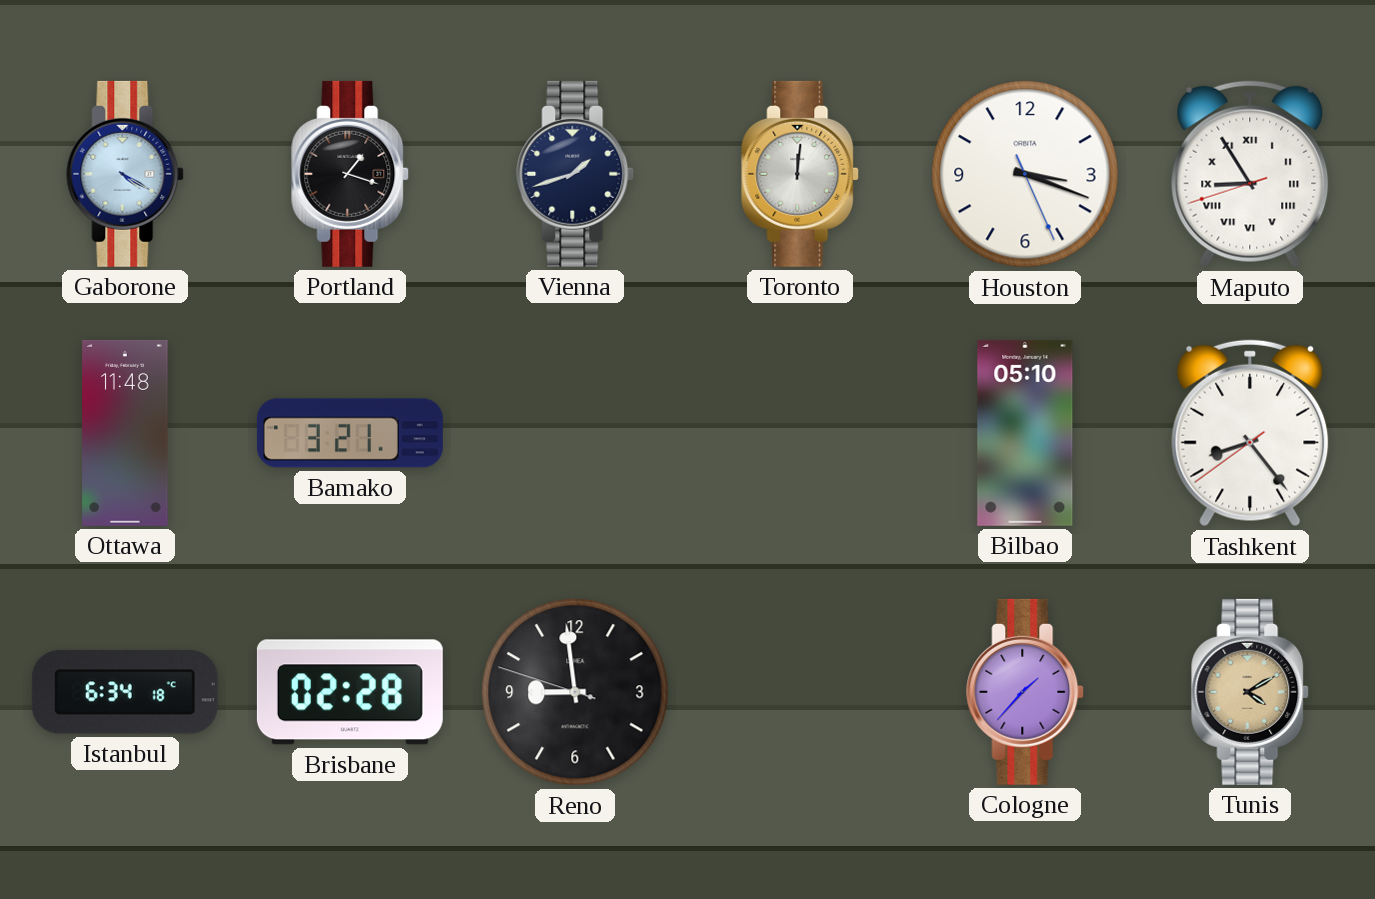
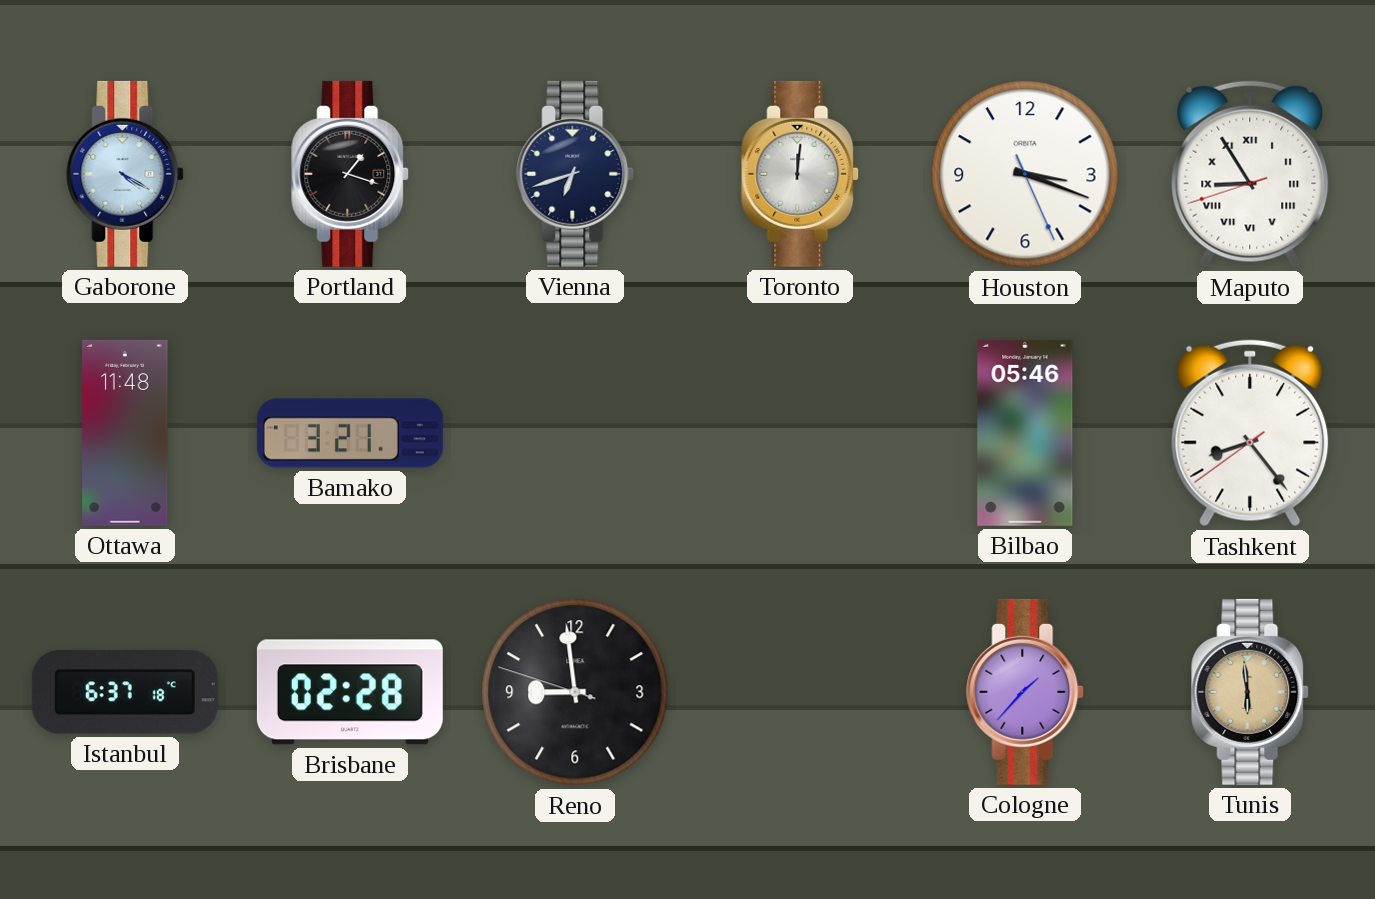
Vienna: 1:42 -> 6:42
Bilbao: 05:10 -> 05:46
Istanbul: 6:34 -> 6:37
Tunis: 4:10 -> 5:59
